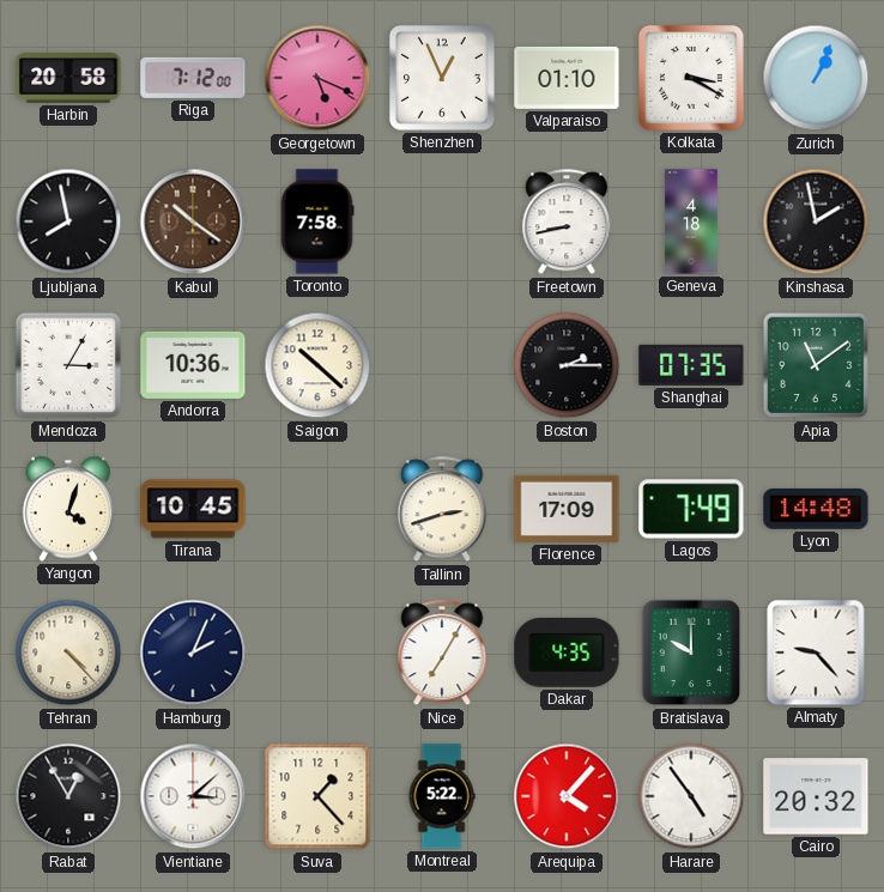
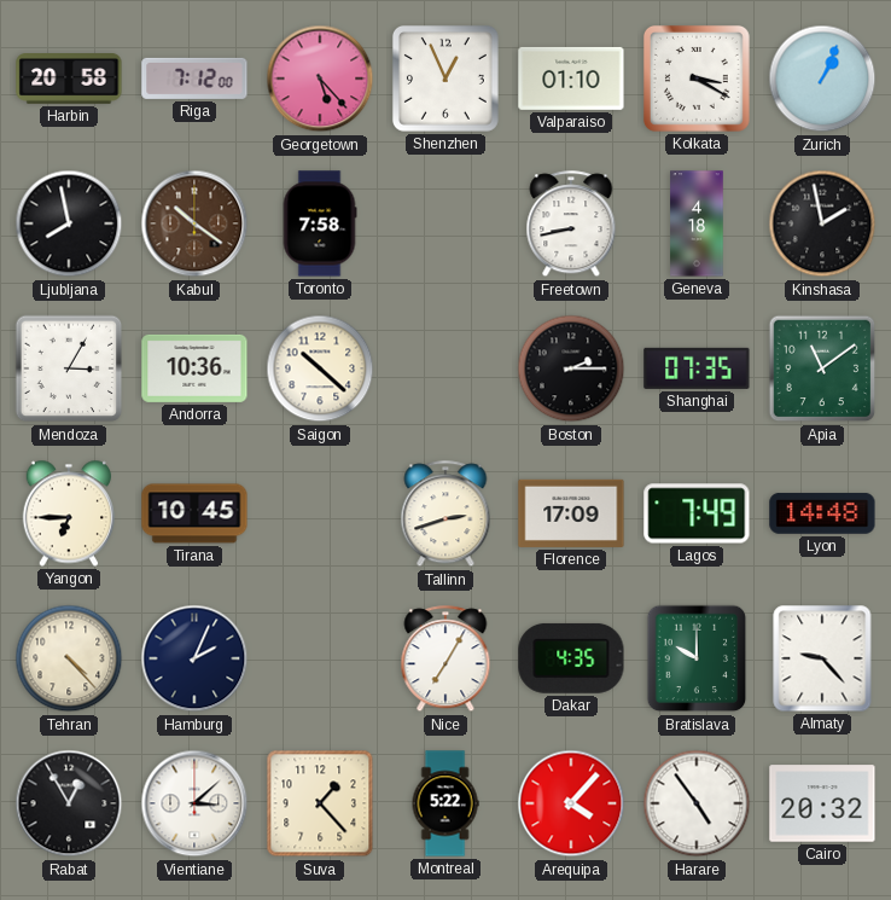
Georgetown: 5:19 -> 5:23
Yangon: 4:03 -> 6:45
